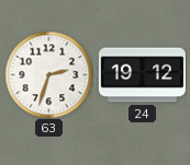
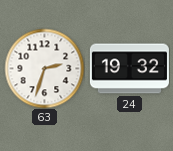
24: 19:12 -> 19:32
